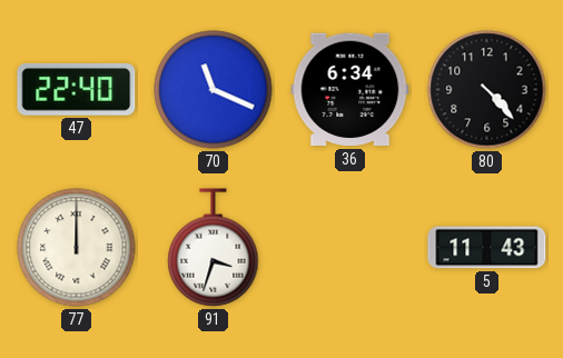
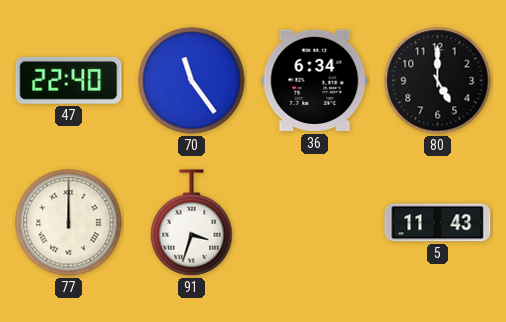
70: 11:19 -> 11:24
80: 4:23 -> 5:00
